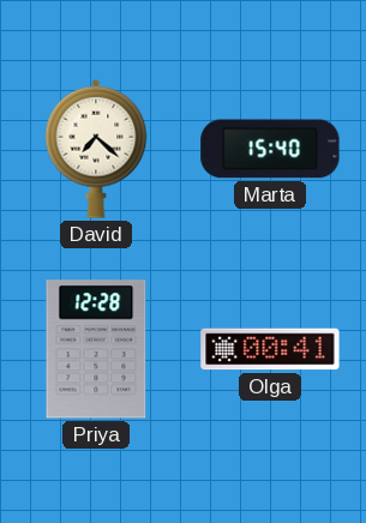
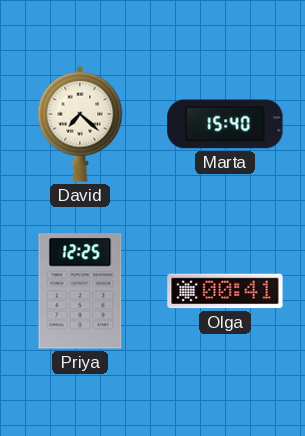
Priya: 12:28 -> 12:25
